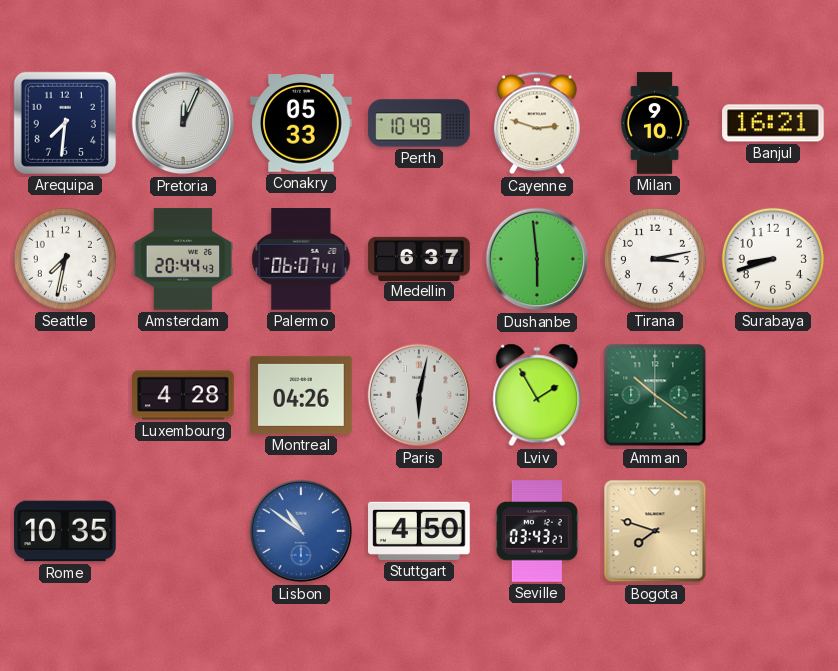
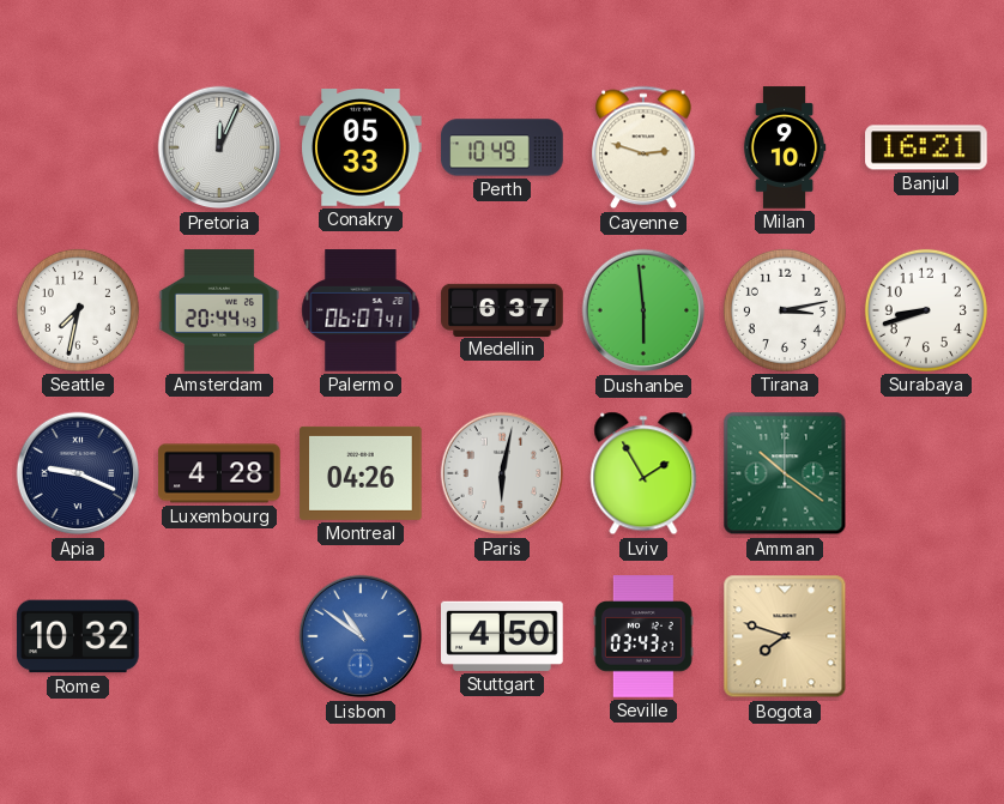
Arequipa: 7:31 -> none
Apia: none -> 9:19
Rome: 10:35 -> 10:32
